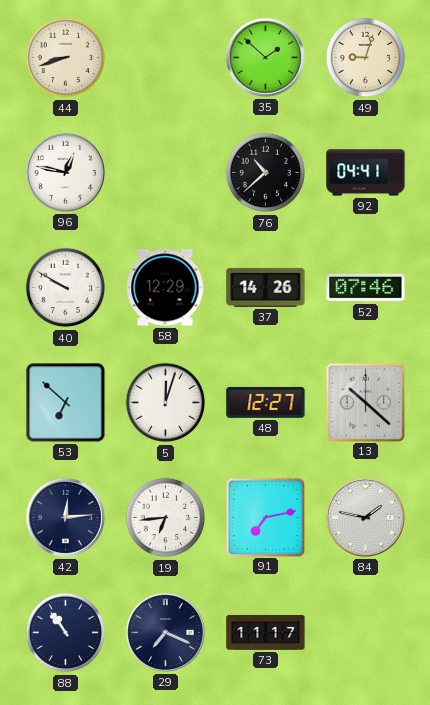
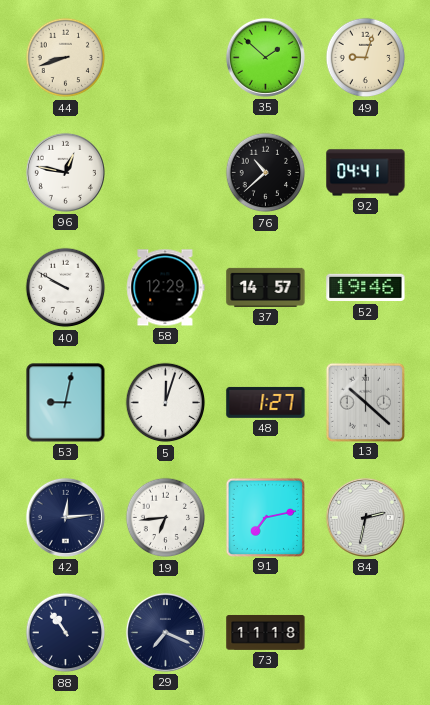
37: 14:26 -> 14:57
52: 07:46 -> 19:46
53: 6:52 -> 9:02
48: 12:27 -> 1:27
84: 1:47 -> 2:32
73: 11:17 -> 11:18
